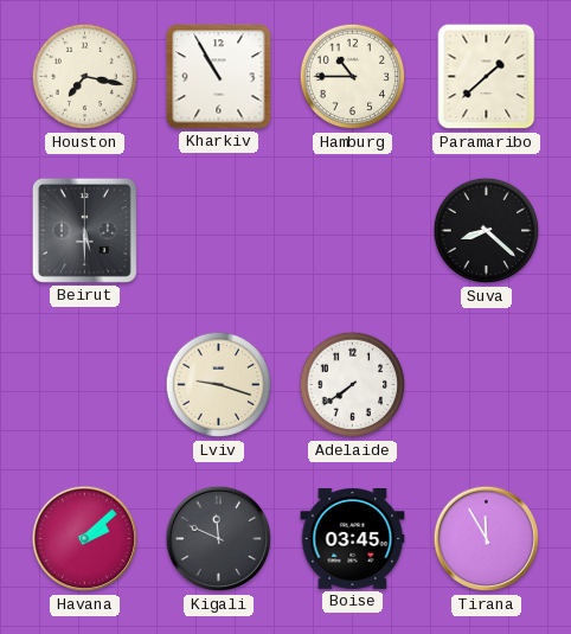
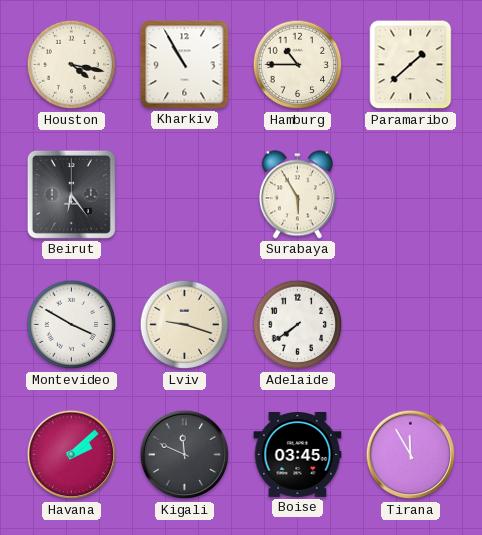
Houston: 7:17 -> 4:17
Beirut: 5:30 -> 6:24
Surabaya: none -> 5:55
Suva: 8:22 -> none
Montevideo: none -> 3:50
